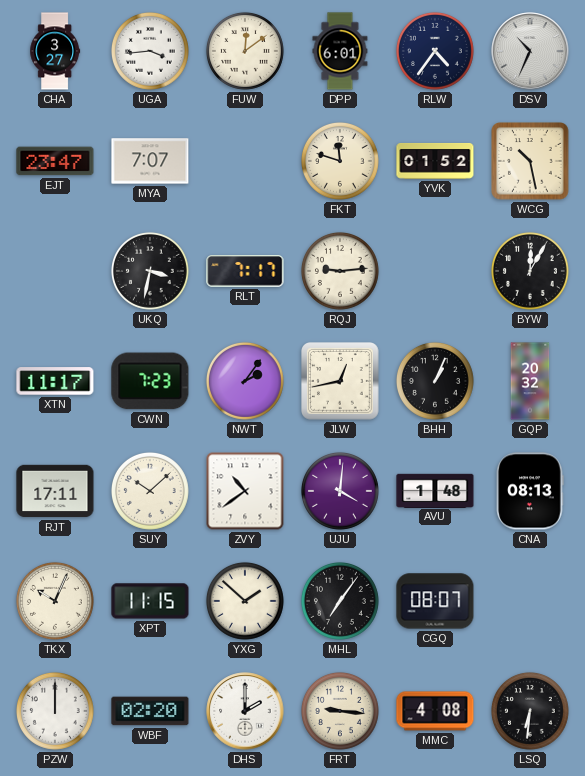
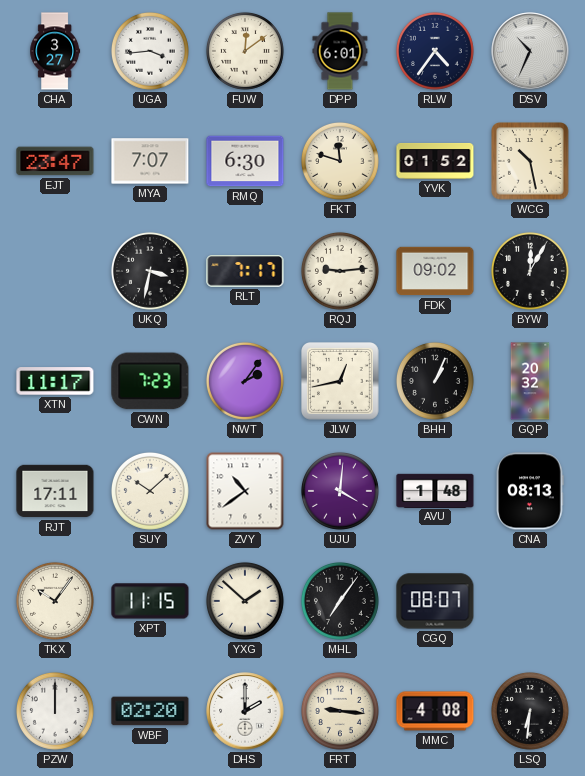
RMQ: none -> 6:30
FDK: none -> 09:02
TKX: 10:04 -> 10:06
